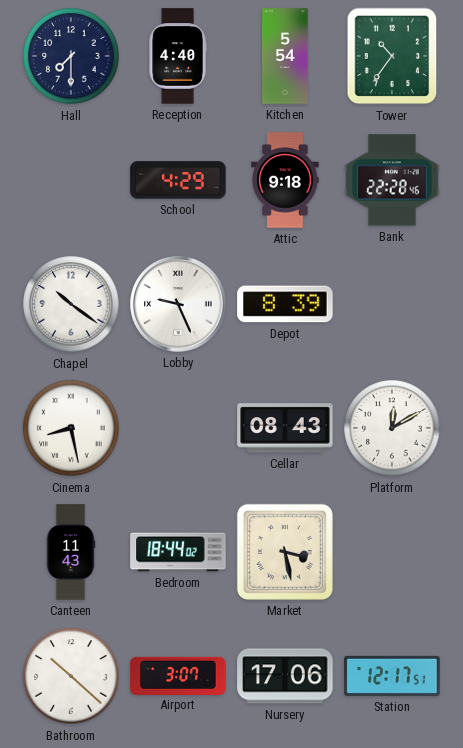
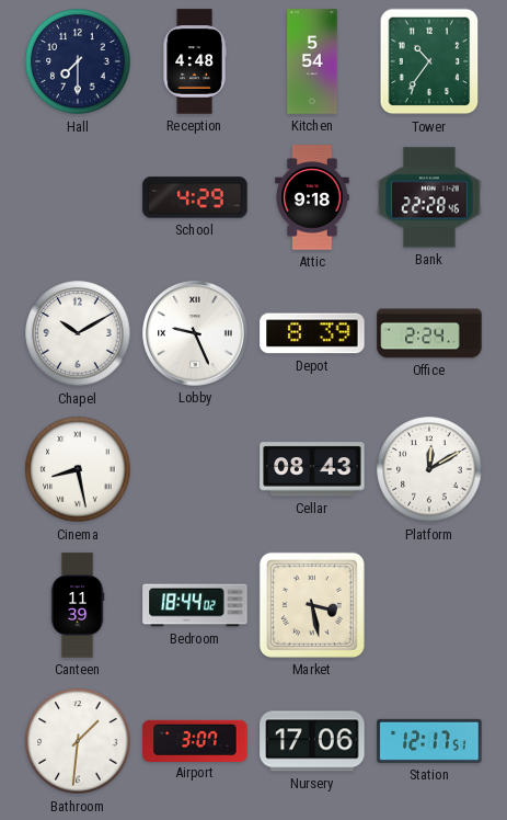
Reception: 4:40 -> 4:48
Chapel: 10:21 -> 10:10
Office: none -> 2:24
Canteen: 11:43 -> 11:39
Bathroom: 10:22 -> 1:31
